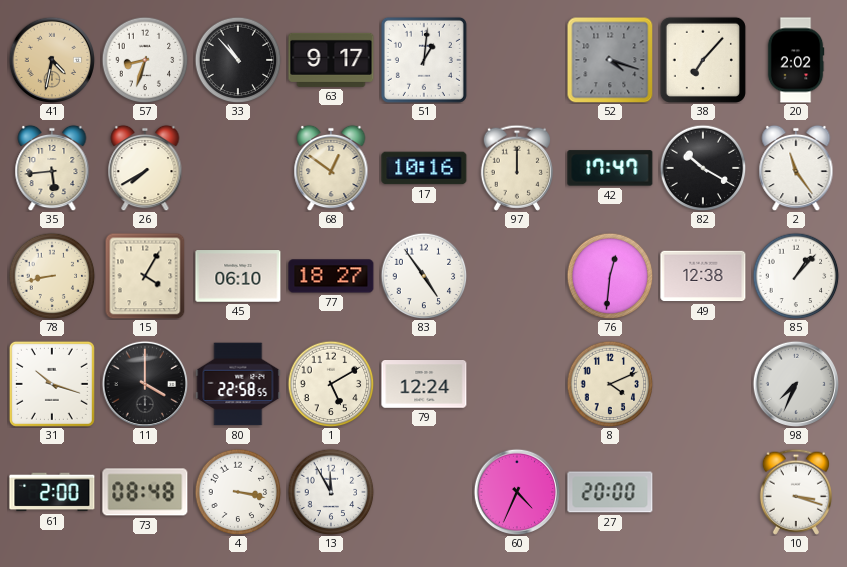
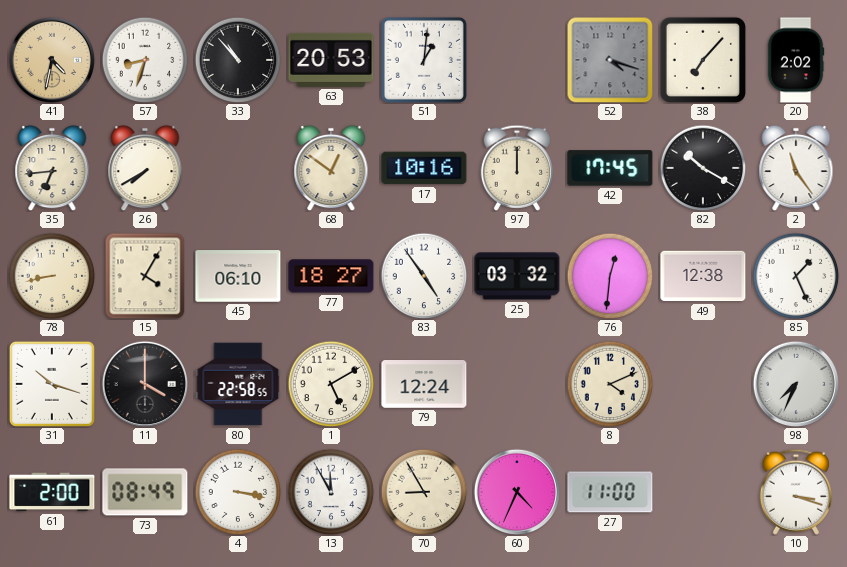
63: 9:17 -> 20:53
35: 5:44 -> 6:44
42: 17:47 -> 17:45
25: none -> 03:32
85: 1:07 -> 1:26
73: 08:48 -> 08:49
70: none -> 8:55
27: 20:00 -> 11:00
